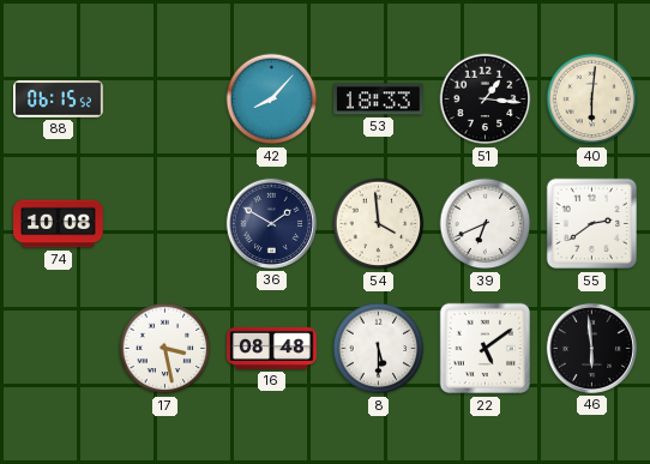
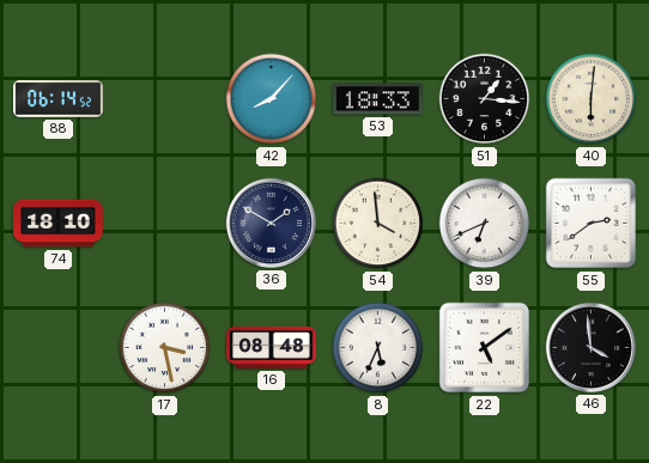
88: 06:15 -> 06:14
74: 10:08 -> 18:10
8: 5:30 -> 5:34
46: 5:59 -> 3:59
